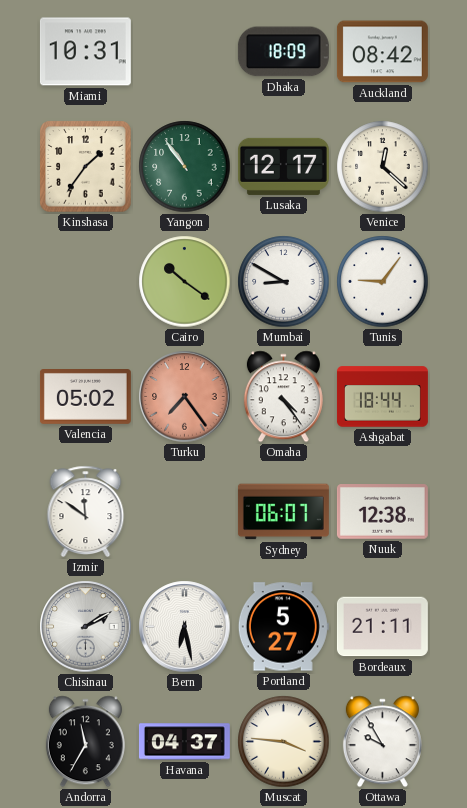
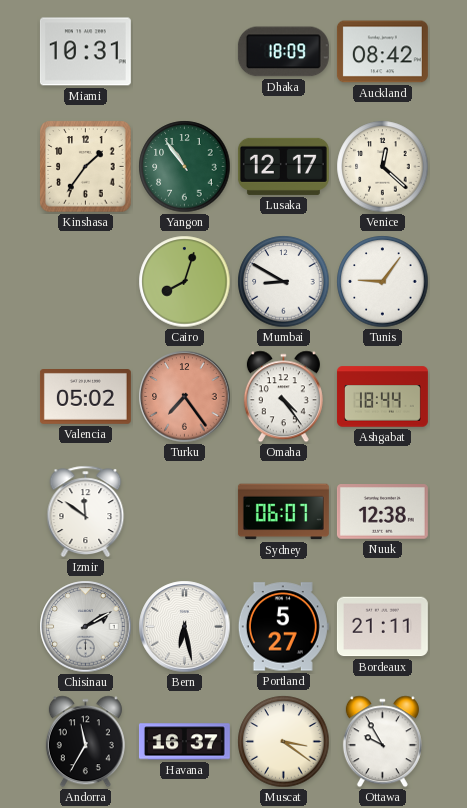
Cairo: 10:21 -> 8:03
Havana: 04:37 -> 16:37
Muscat: 3:46 -> 3:21
